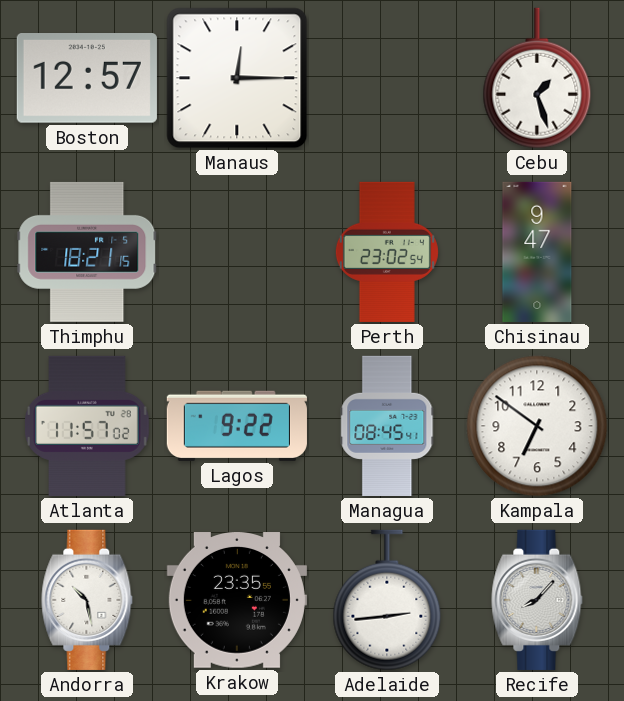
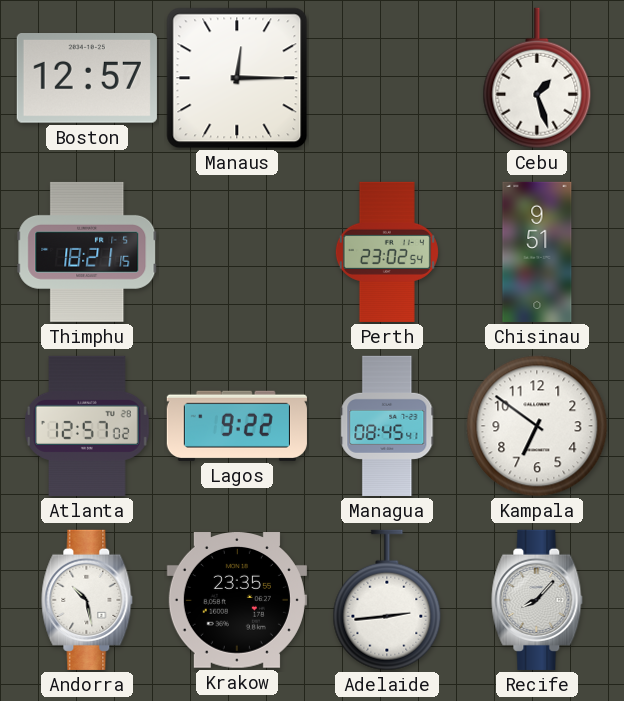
Chisinau: 9:47 -> 9:51
Atlanta: 11:57 -> 12:57
